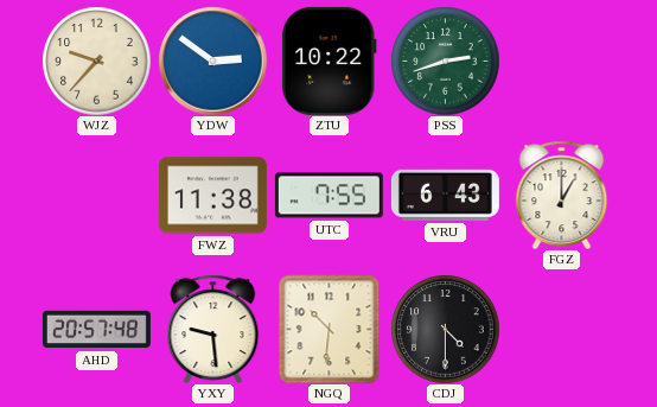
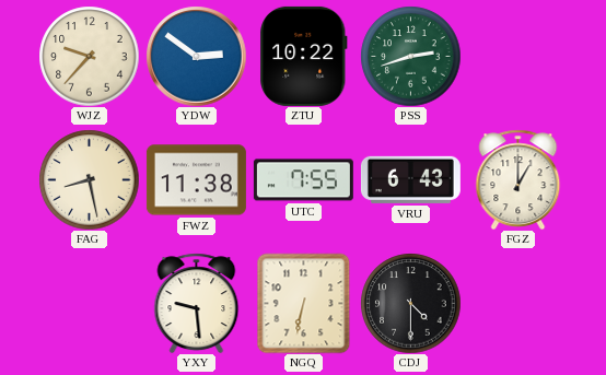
FAG: none -> 8:28
AHD: 20:57 -> none
NGQ: 10:31 -> 6:32
